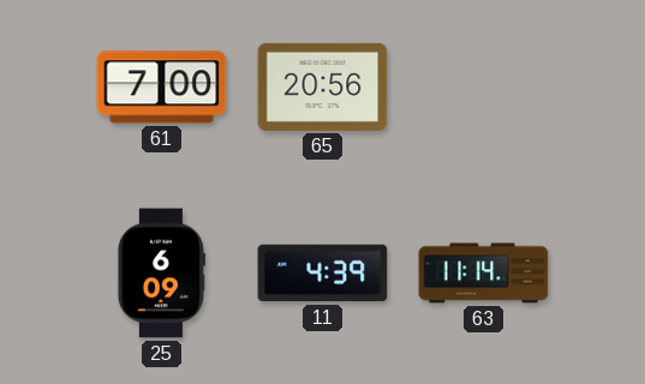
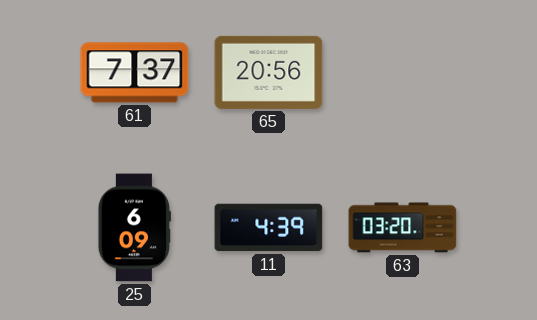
61: 7:00 -> 7:37
63: 11:14 -> 03:20
